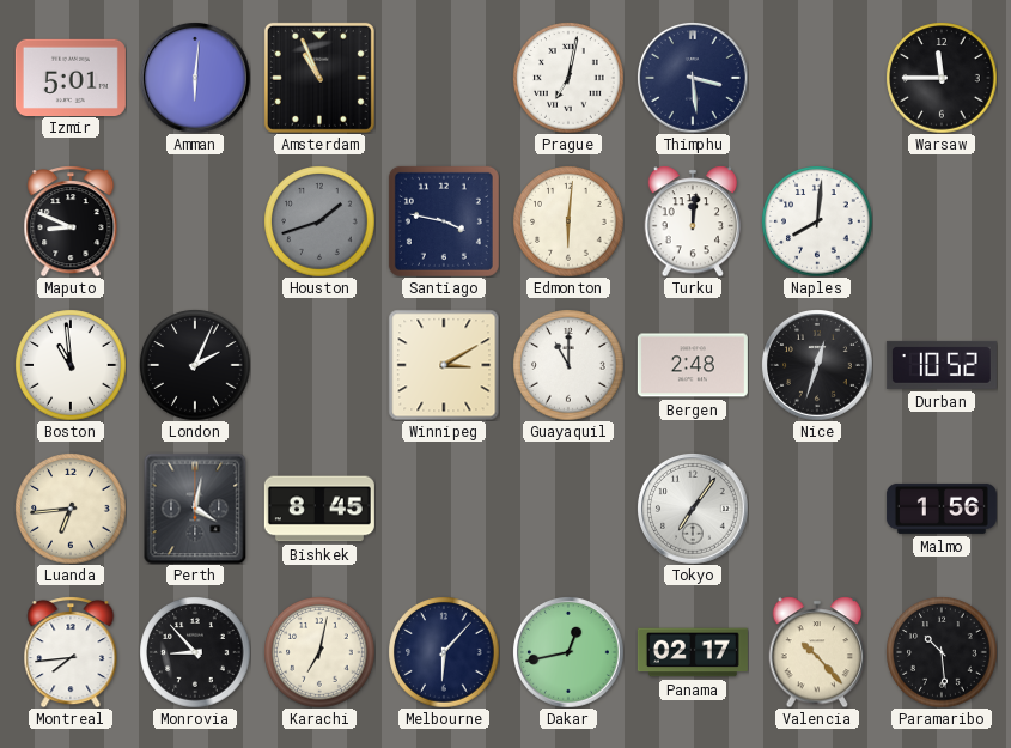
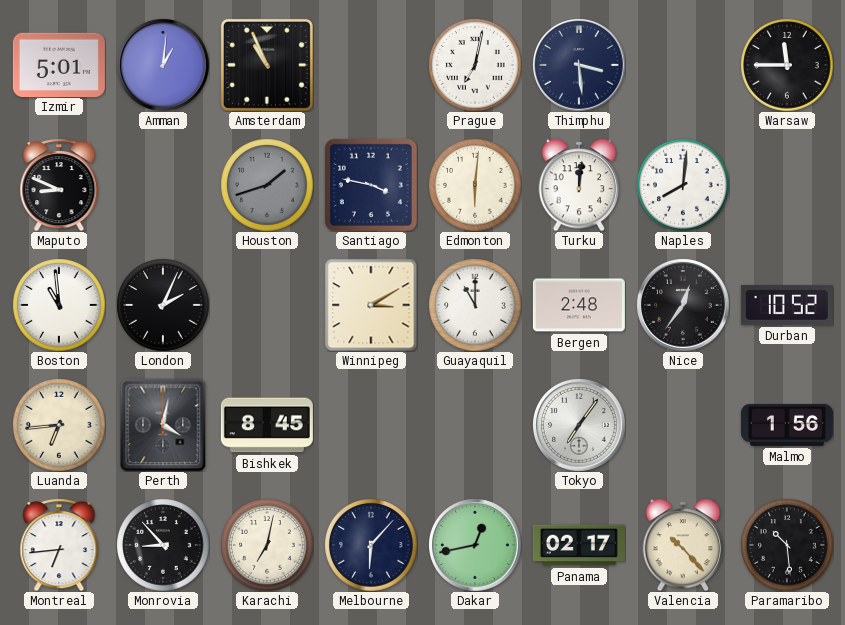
Amman: 6:01 -> 1:01
Nice: 12:33 -> 12:36
Montreal: 7:44 -> 6:44
